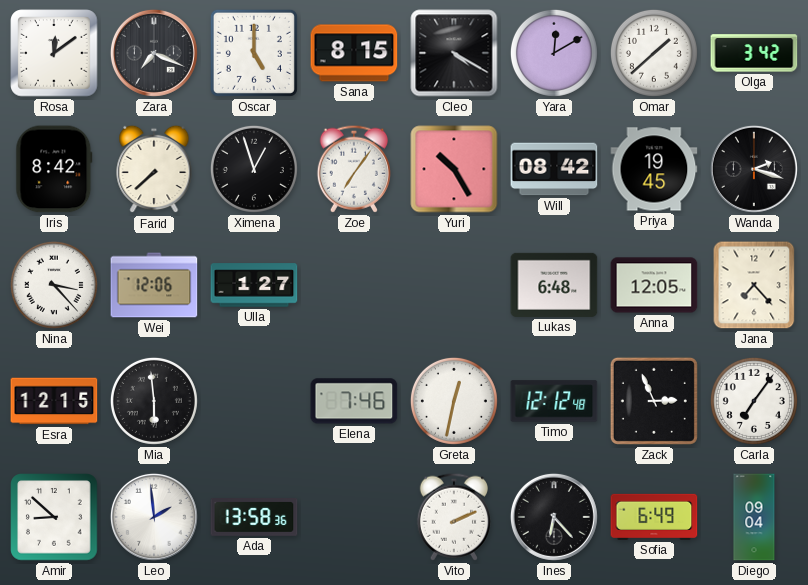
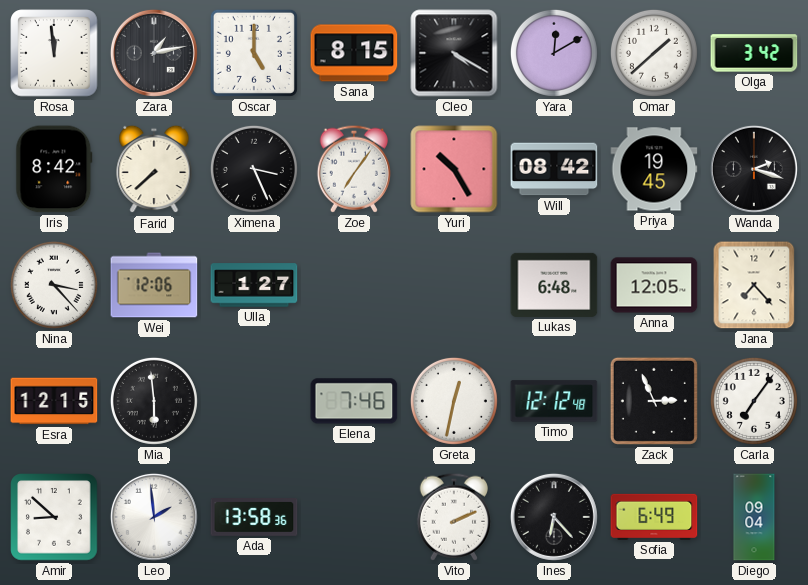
Rosa: 12:09 -> 11:59
Zara: 7:19 -> 1:13
Ximena: 12:57 -> 3:26
